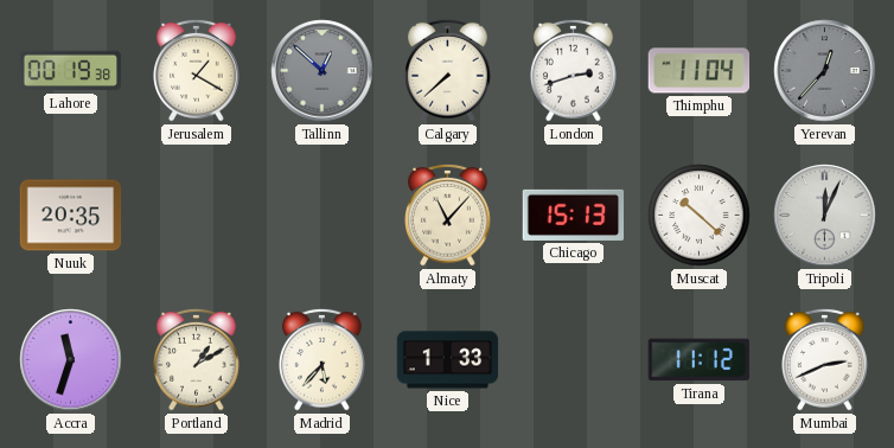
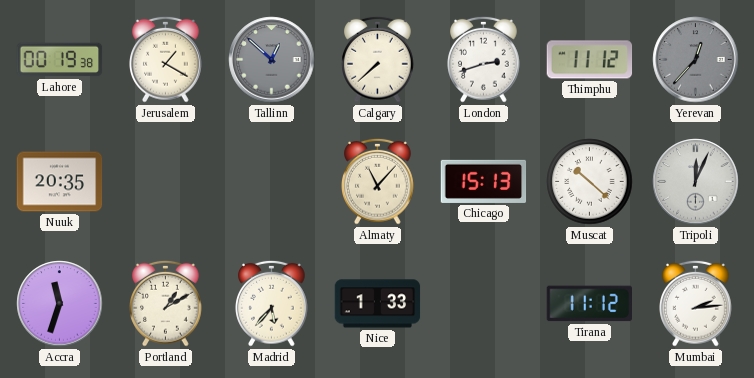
Thimphu: 11:04 -> 11:12
Mumbai: 2:41 -> 2:14
